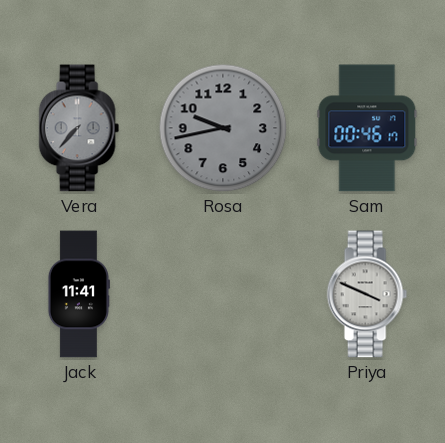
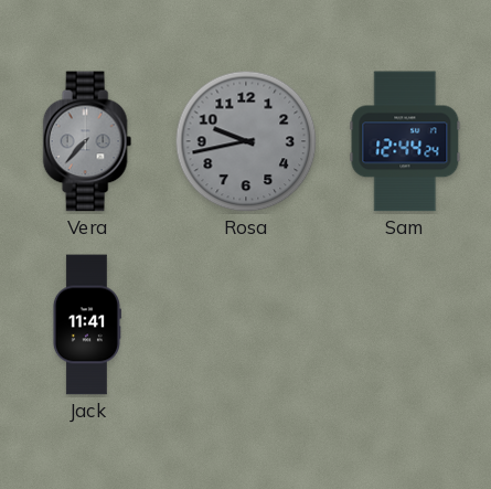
Sam: 00:46 -> 12:44
Priya: 3:49 -> none
